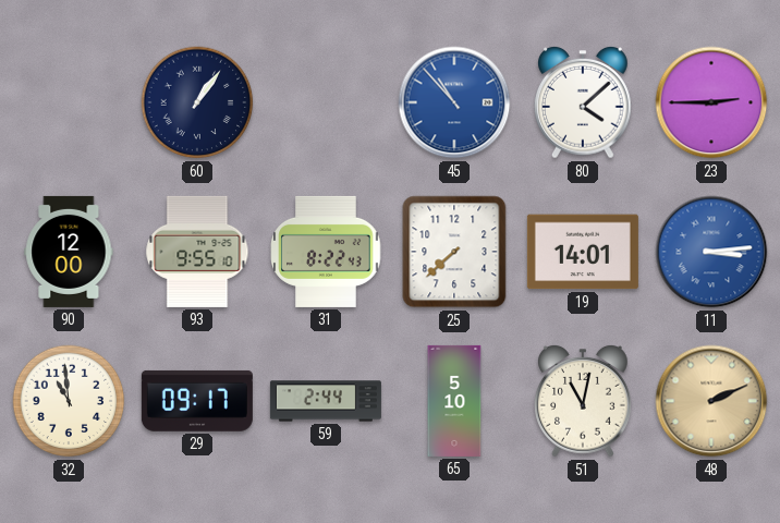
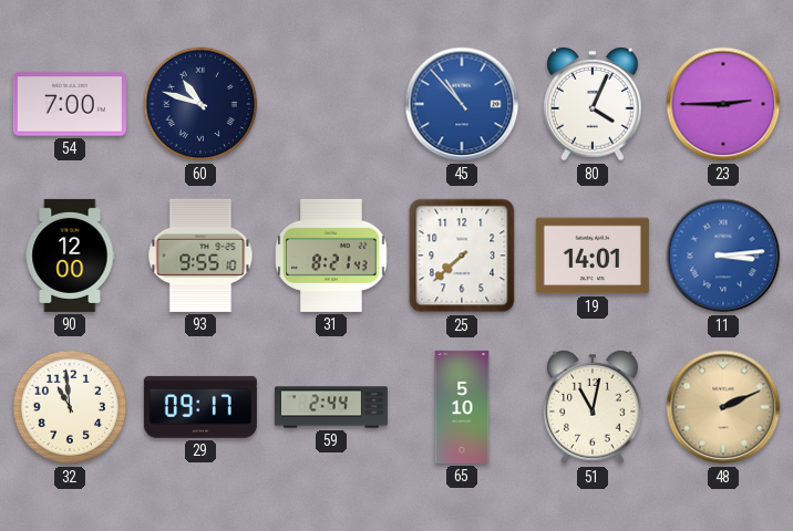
54: none -> 7:00
60: 1:06 -> 10:48
80: 4:08 -> 4:04
31: 8:22 -> 8:21
